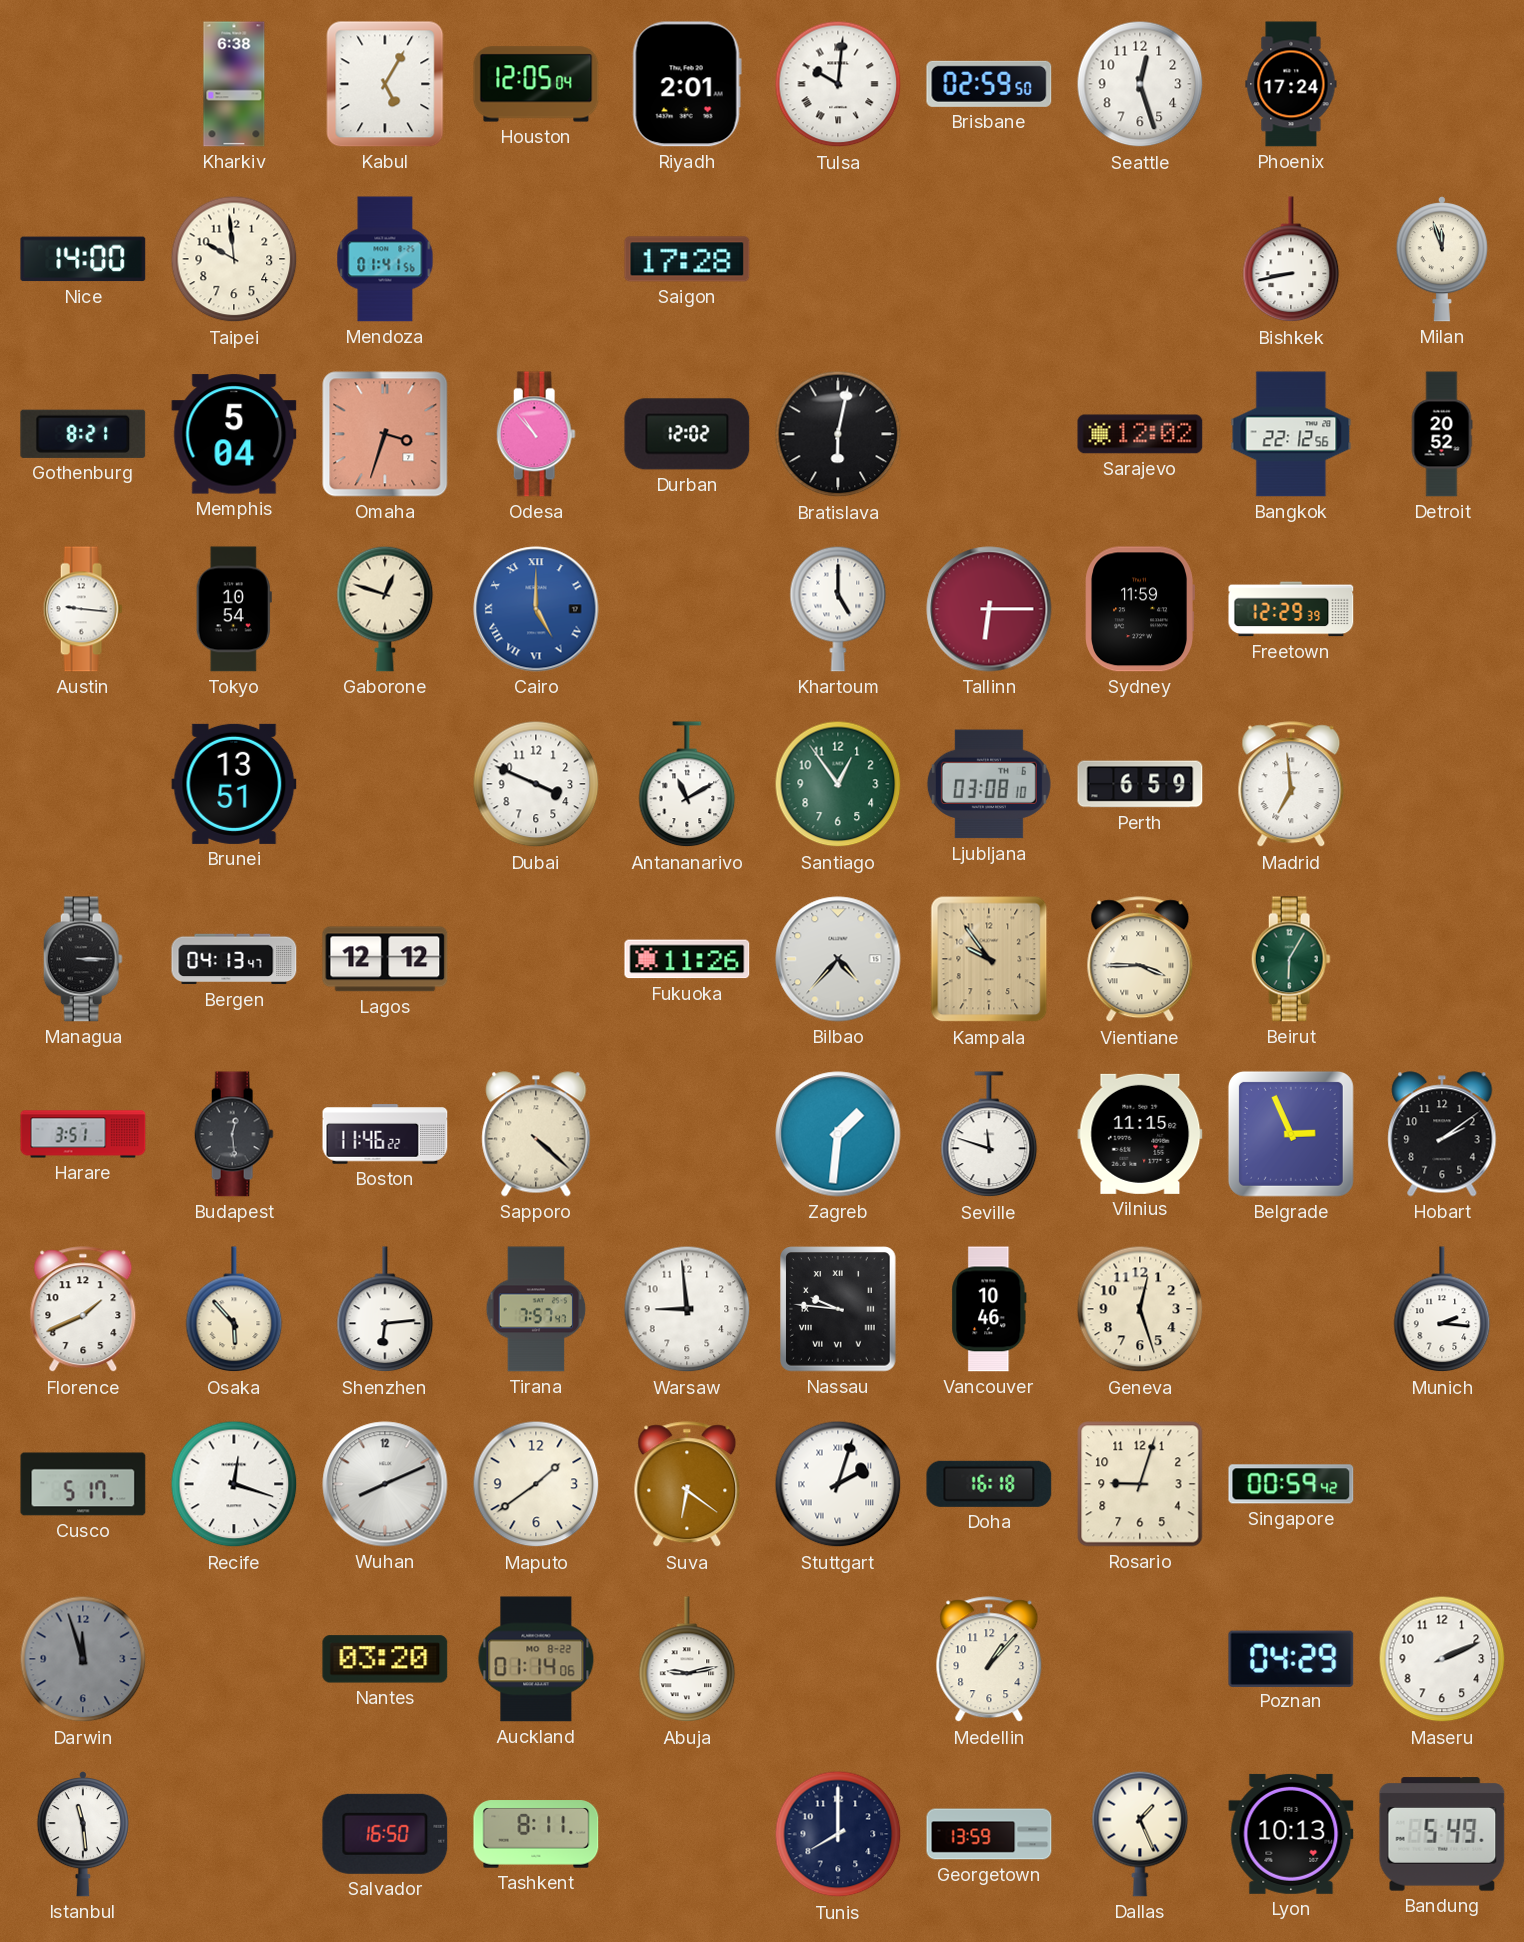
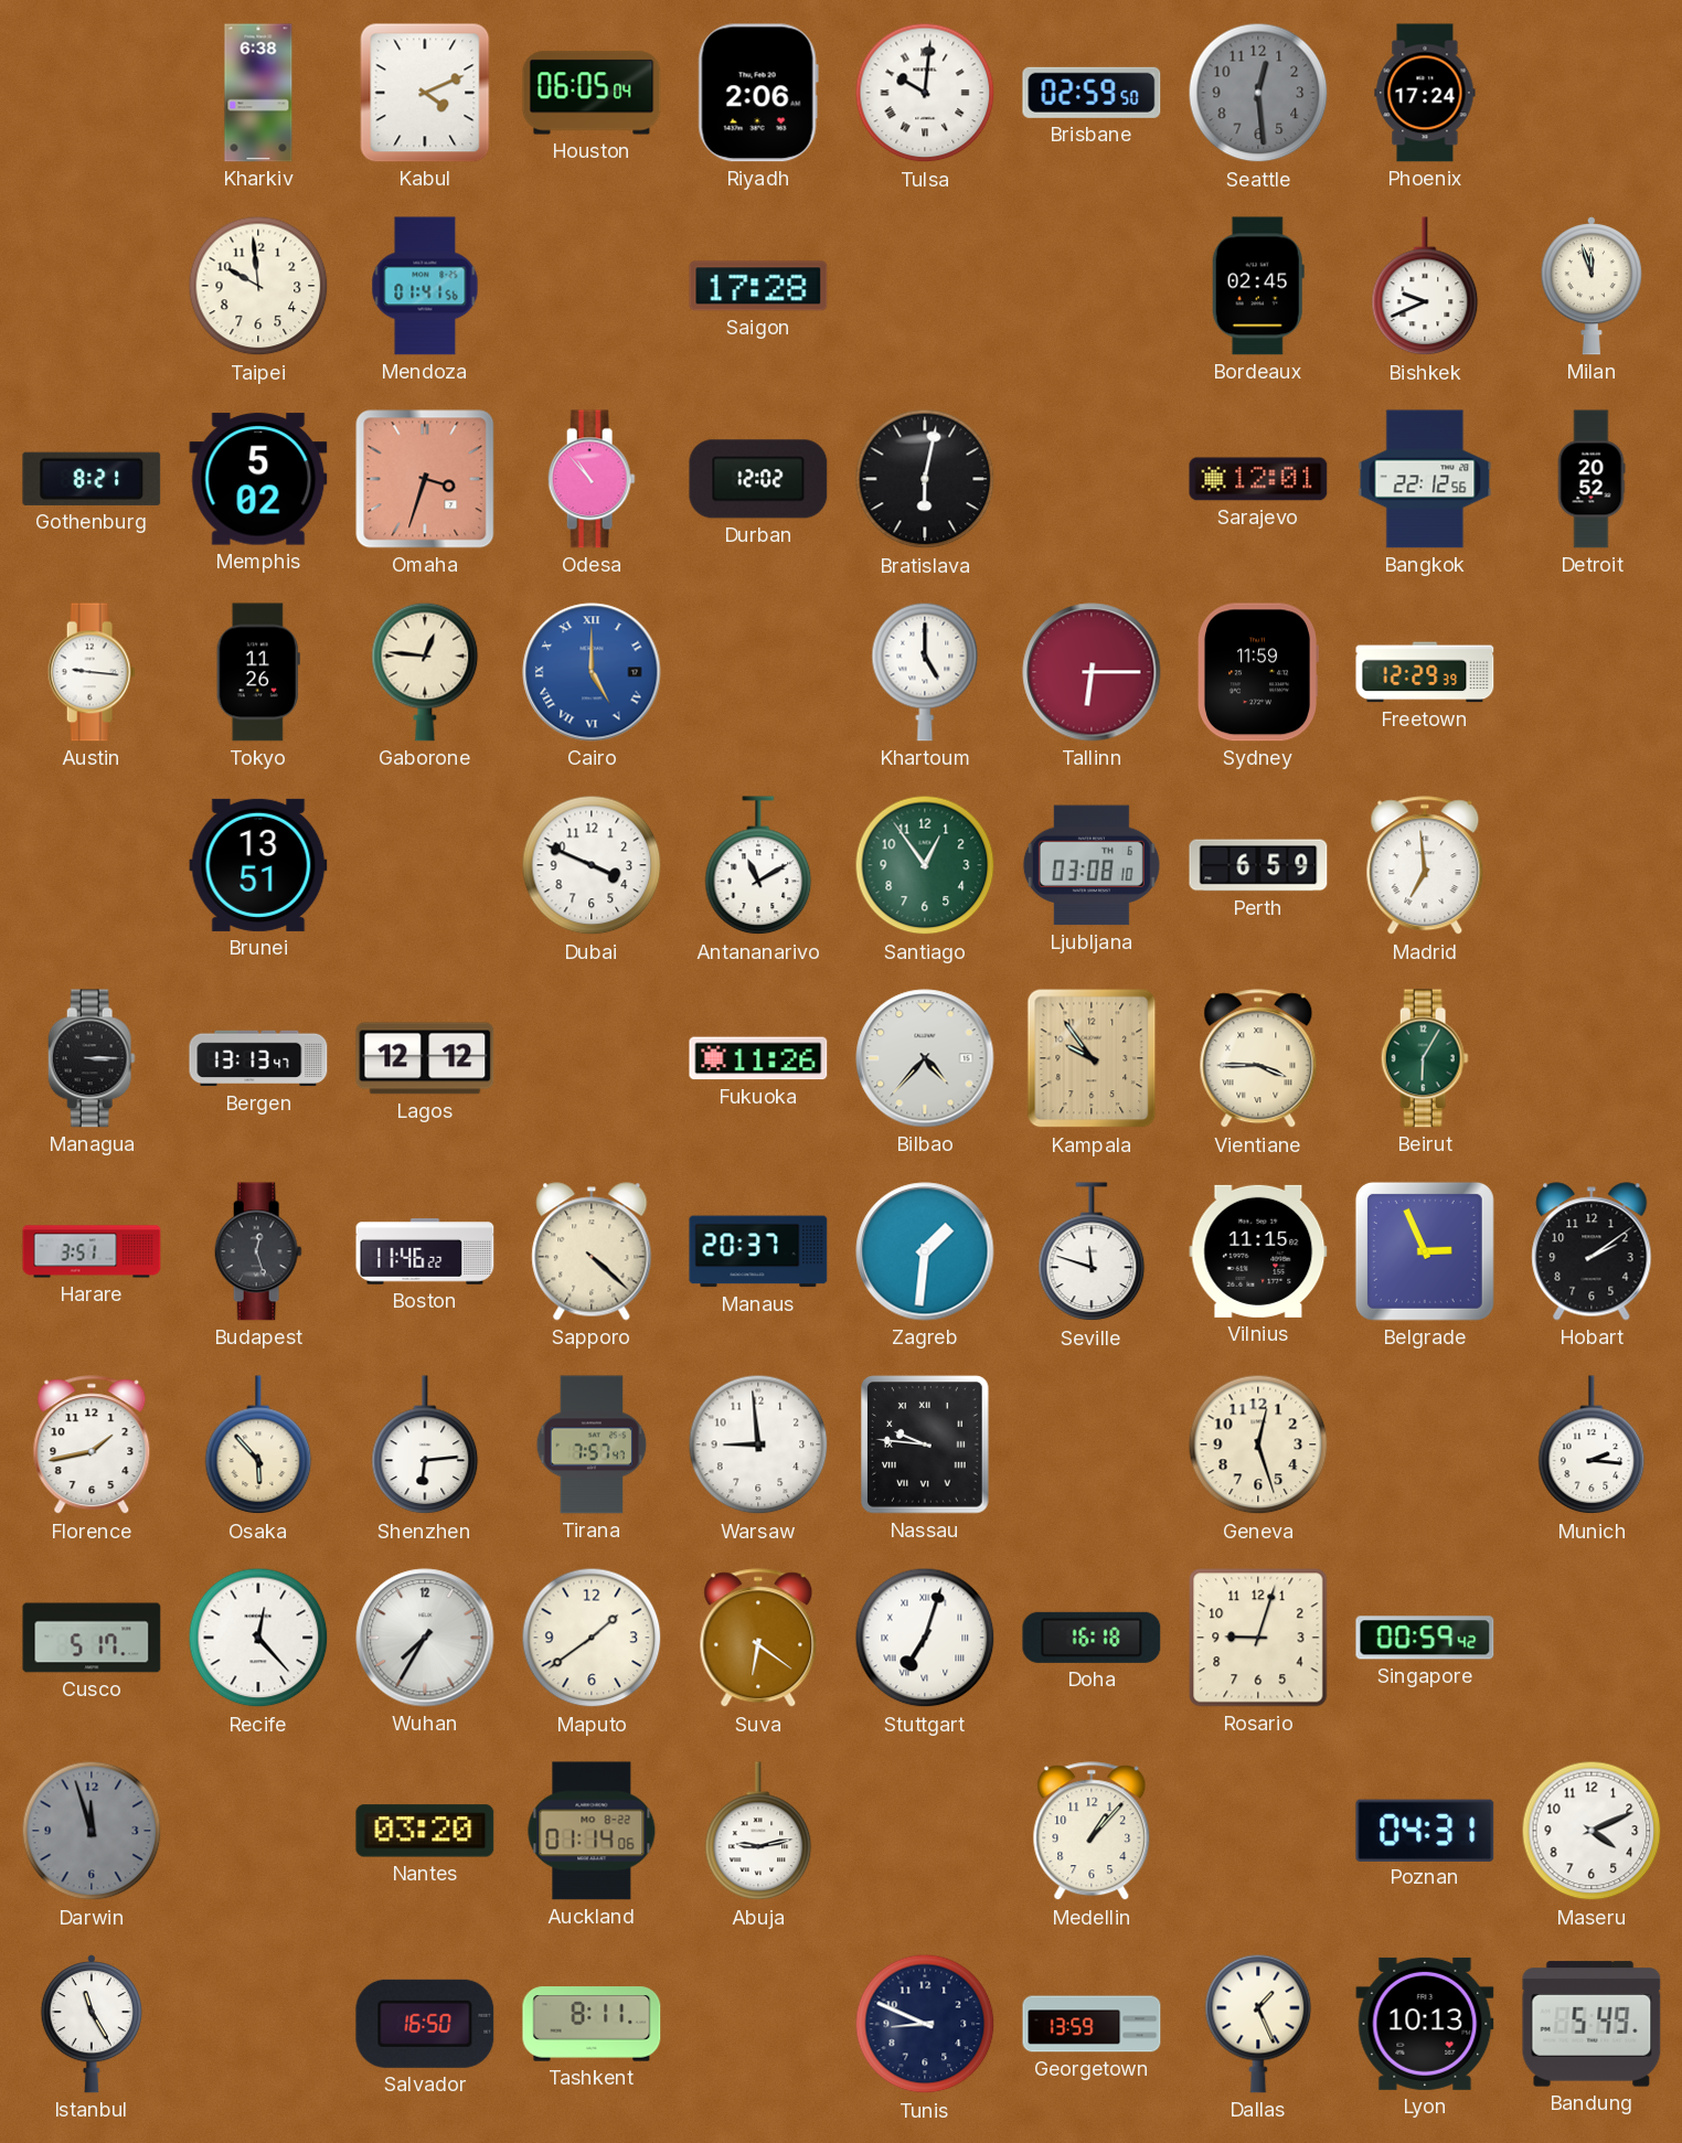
Kabul: 5:05 -> 4:11
Houston: 12:05 -> 06:05
Riyadh: 2:01 -> 2:06
Seattle: 12:27 -> 12:29
Seattle dial: white -> grey
Nice: 14:00 -> none
Bordeaux: none -> 02:45
Bishkek: 8:43 -> 9:41
Memphis: 5:04 -> 5:02
Sarajevo: 12:02 -> 12:01
Tokyo: 10:54 -> 11:26
Gaborone: 12:48 -> 12:46
Bergen: 04:13 -> 13:13
Budapest: 12:29 -> 12:27
Manaus: none -> 20:37
Florence: 1:41 -> 1:43
Vancouver: 10:46 -> none
Recife: 12:18 -> 12:23
Wuhan: 8:11 -> 7:35
Stuttgart: 2:03 -> 7:03
Poznan: 04:29 -> 04:31
Maseru: 2:11 -> 4:11
Istanbul: 11:29 -> 11:25
Tunis: 8:00 -> 8:49
